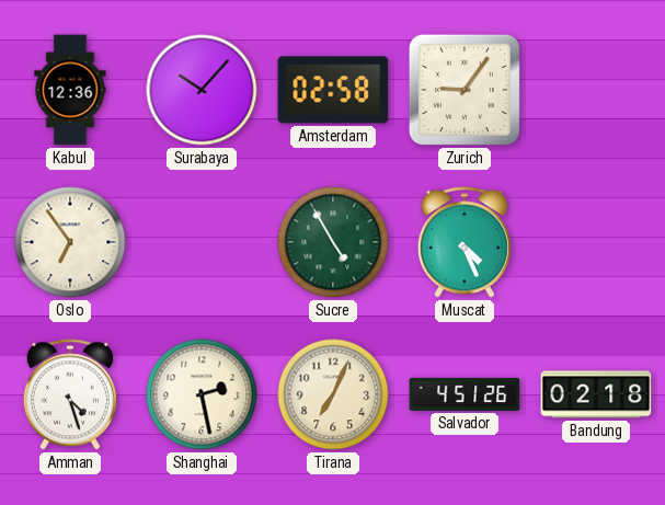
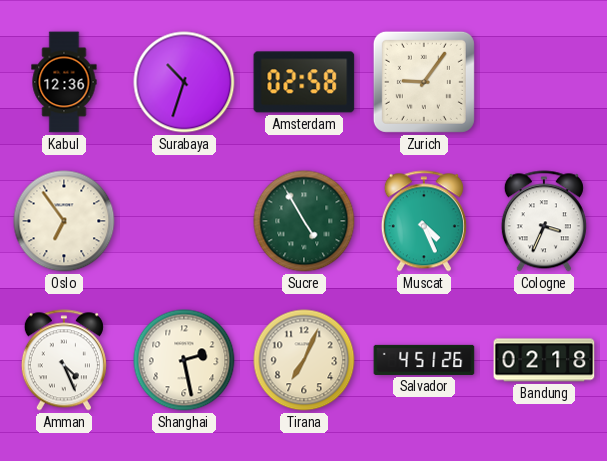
Surabaya: 10:07 -> 10:33
Cologne: none -> 3:34
Amman: 4:27 -> 4:26
